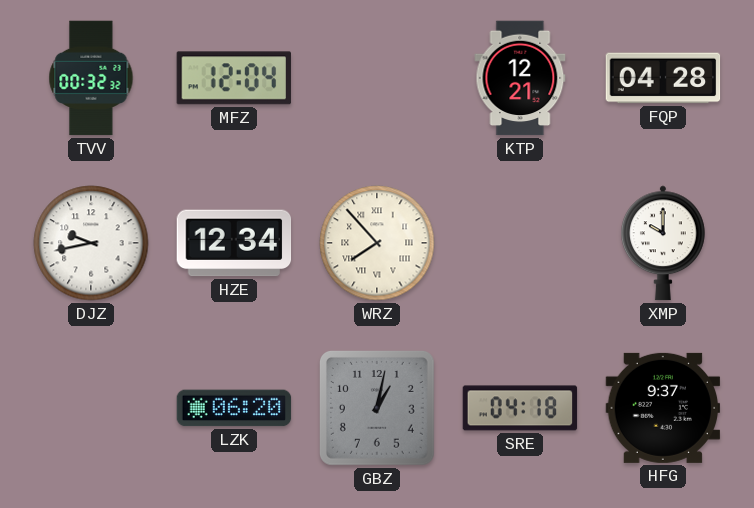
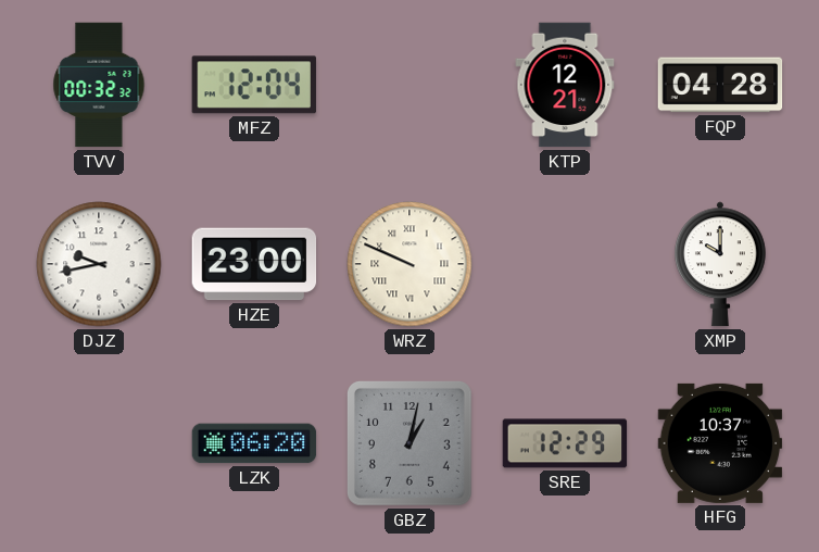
HZE: 12:34 -> 23:00
WRZ: 7:53 -> 9:49
SRE: 04:18 -> 12:29
HFG: 9:37 -> 10:37
